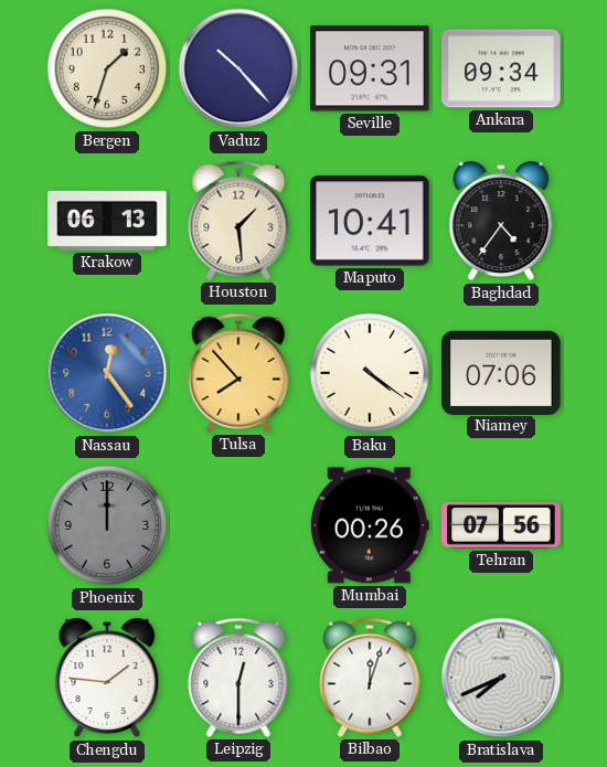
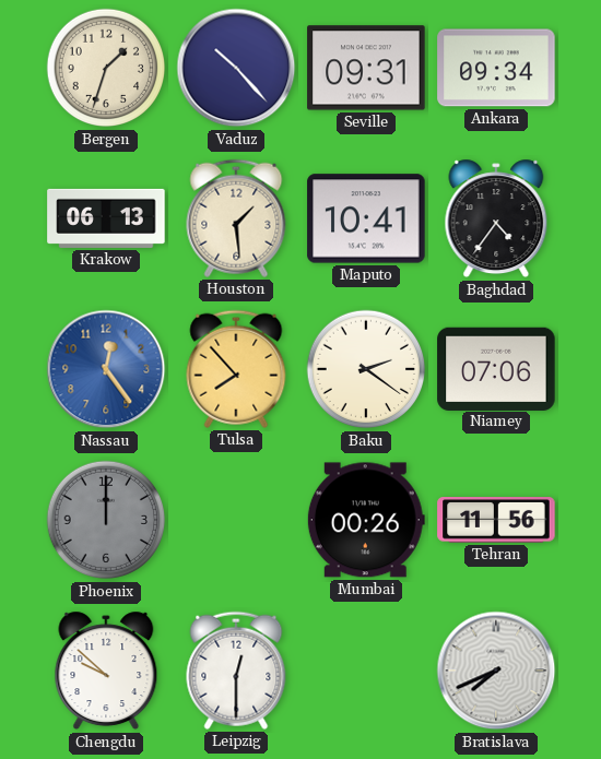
Baku: 4:21 -> 2:21
Tehran: 07:56 -> 11:56
Chengdu: 1:46 -> 9:52
Bilbao: 12:03 -> none
